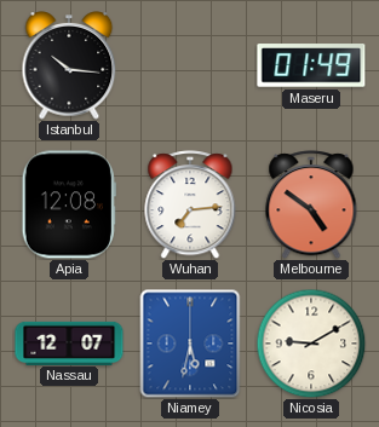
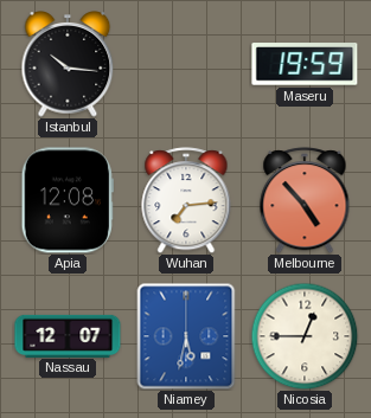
Maseru: 01:49 -> 19:59
Melbourne: 4:51 -> 4:53
Nicosia: 9:10 -> 12:45
